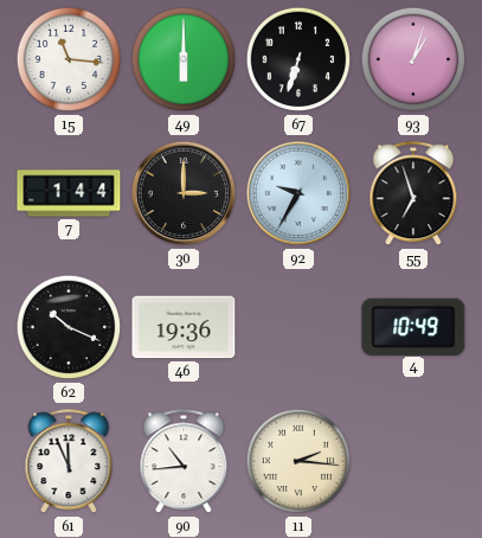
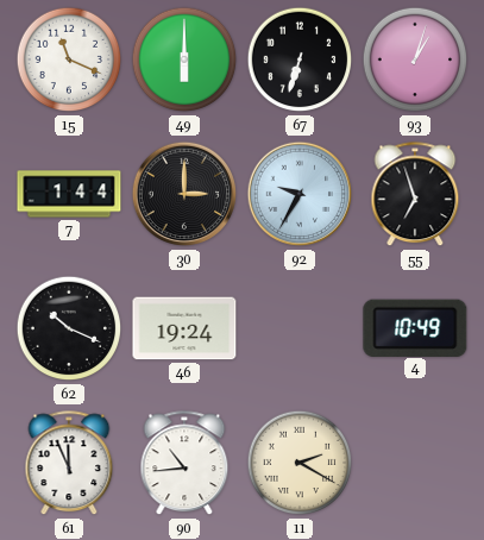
15: 11:16 -> 11:19
46: 19:36 -> 19:24
11: 2:16 -> 2:20
